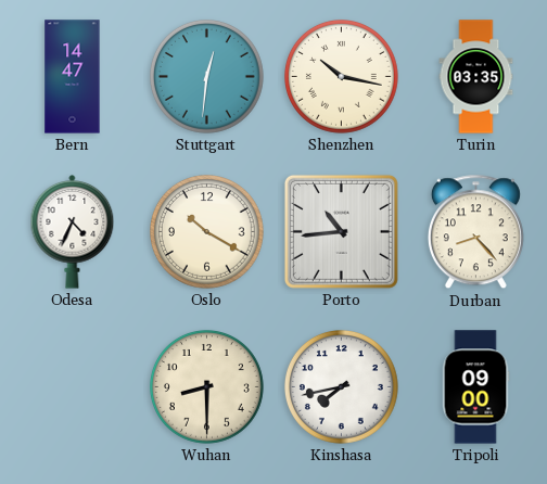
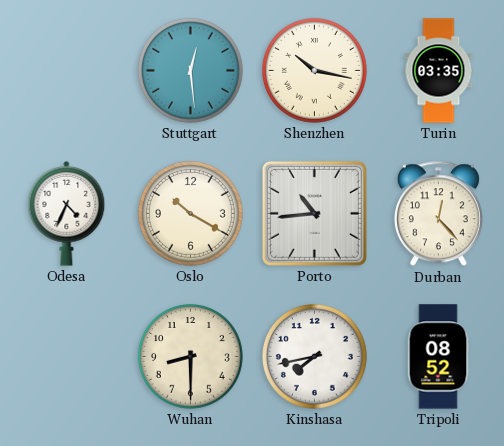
Bern: 14:47 -> none
Stuttgart: 12:31 -> 12:29
Durban: 8:23 -> 12:23
Tripoli: 09:00 -> 08:52
